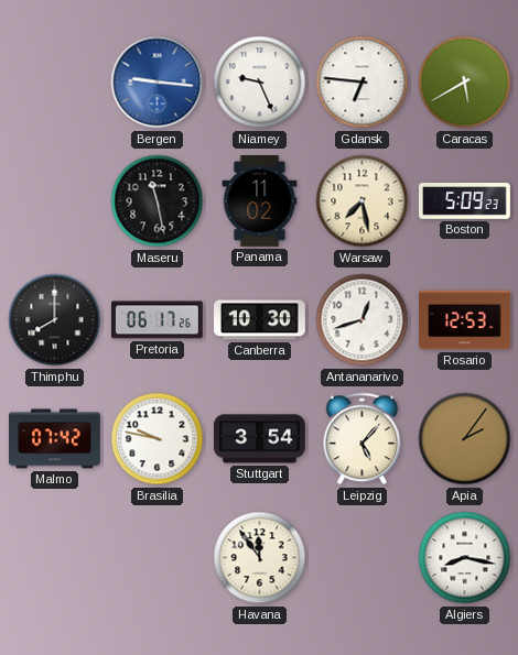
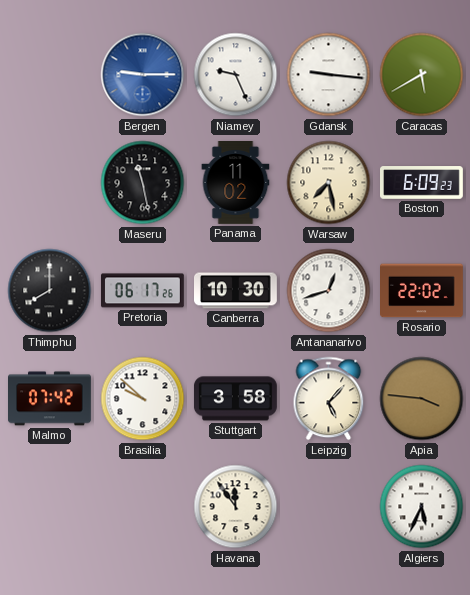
Bergen: 9:16 -> 9:15
Gdansk: 6:46 -> 9:16
Boston: 5:09 -> 6:09
Rosario: 12:53 -> 22:02
Brasilia: 9:47 -> 9:52
Stuttgart: 3:54 -> 3:58
Apia: 2:06 -> 3:46
Algiers: 8:17 -> 5:34
